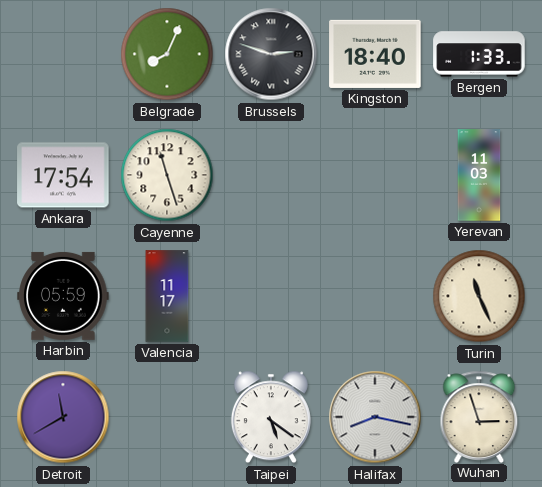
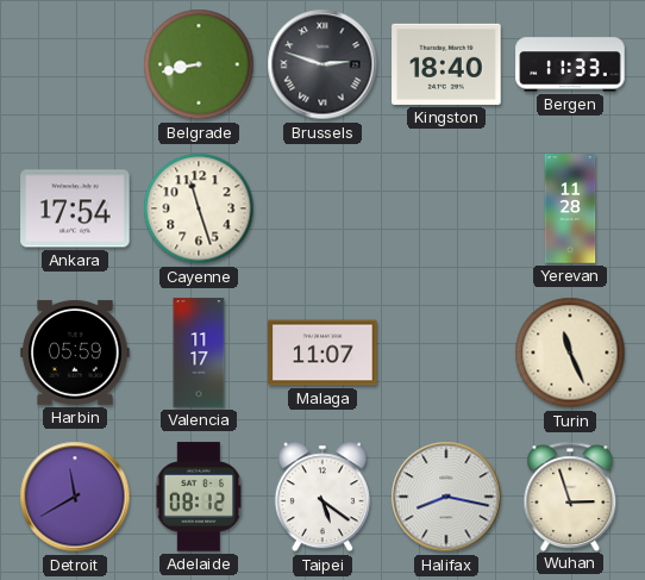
Belgrade: 8:04 -> 8:43
Bergen: 1:33 -> 11:33
Yerevan: 11:03 -> 11:28
Malaga: none -> 11:07
Adelaide: none -> 08:12
